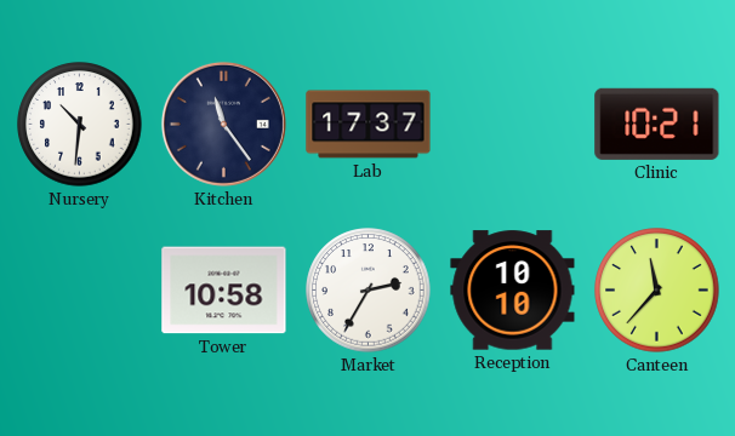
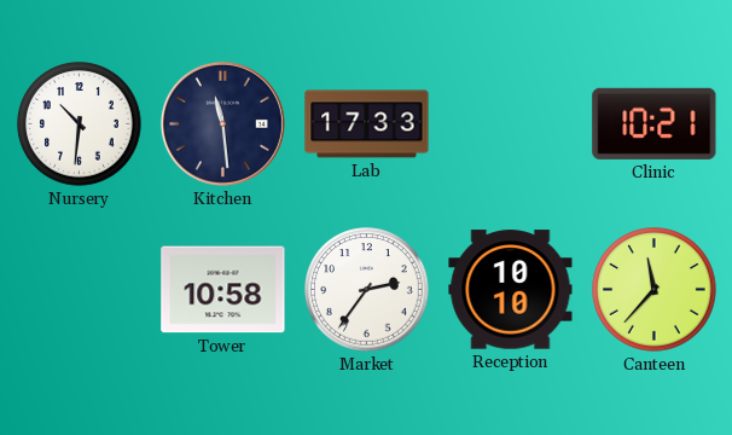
Kitchen: 11:24 -> 11:29
Lab: 17:37 -> 17:33
Market: 2:35 -> 2:36
